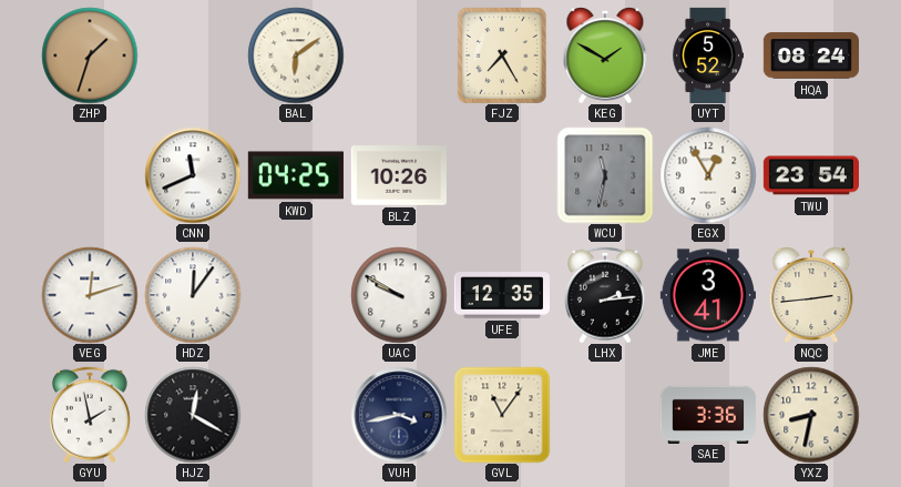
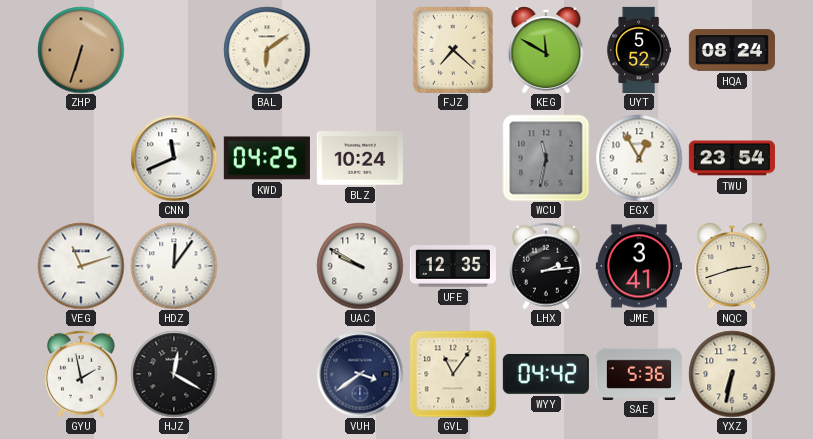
ZHP: 1:33 -> 6:33
FJZ: 7:25 -> 7:22
KEG: 1:50 -> 11:50
BLZ: 10:26 -> 10:24
VEG: 12:12 -> 11:12
NQC: 2:44 -> 2:42
VUH: 3:43 -> 3:39
WYY: none -> 04:42
SAE: 3:36 -> 5:36
YXZ: 8:32 -> 6:32
